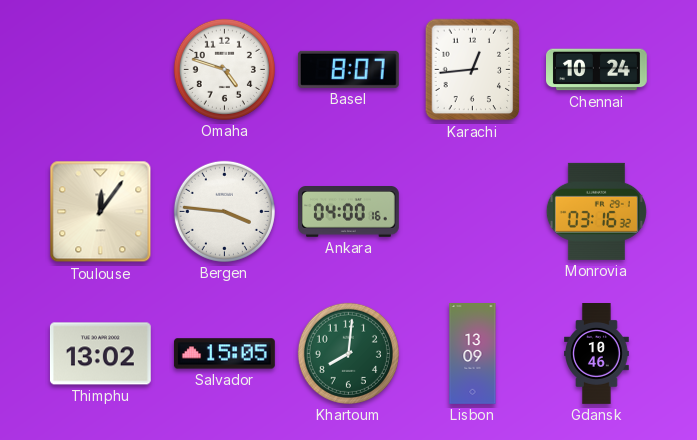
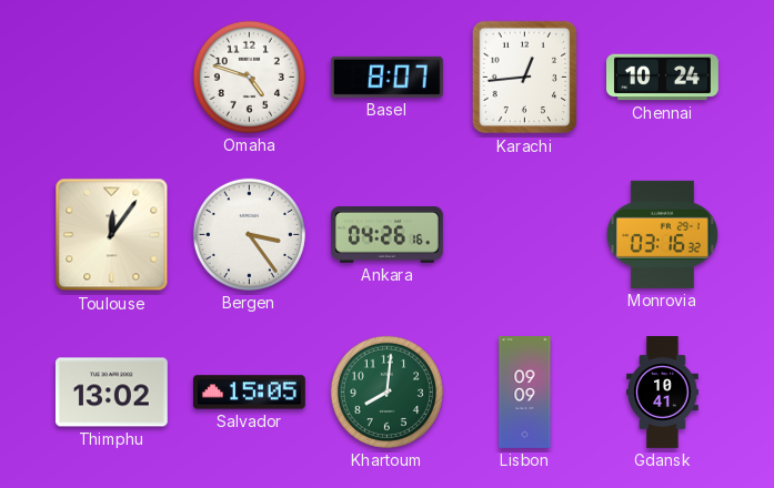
Bergen: 3:46 -> 3:24
Ankara: 04:00 -> 04:26
Lisbon: 13:09 -> 09:09
Gdansk: 10:46 -> 10:41
